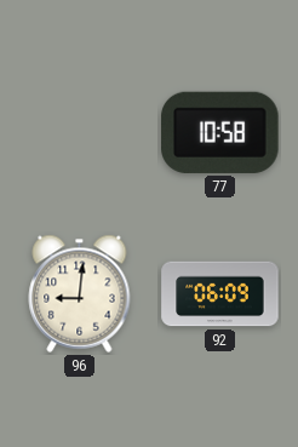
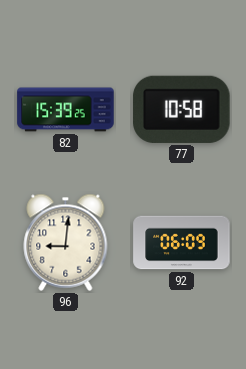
82: none -> 15:39
